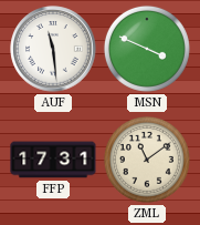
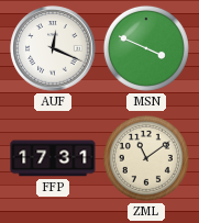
AUF: 11:29 -> 12:19
